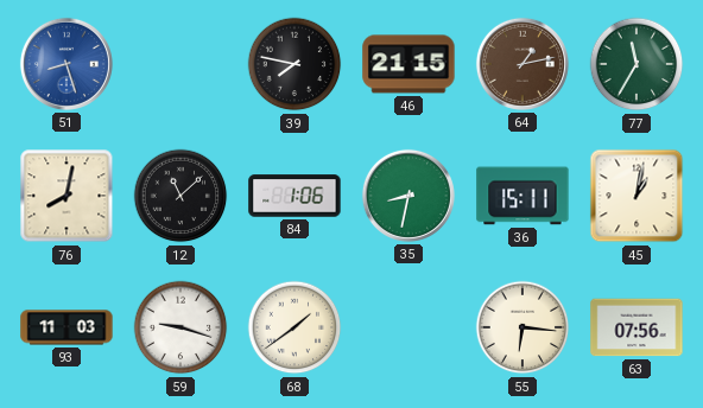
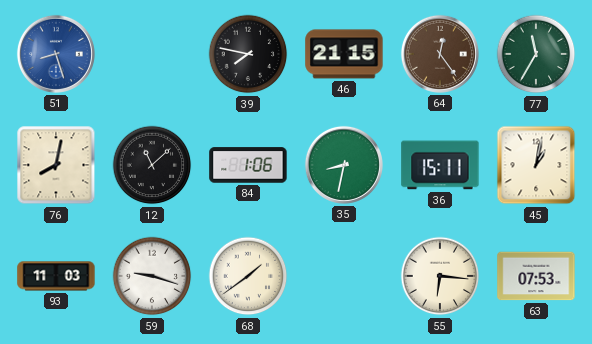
64: 1:13 -> 12:24
63: 07:56 -> 07:53
